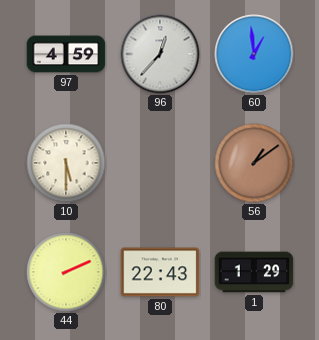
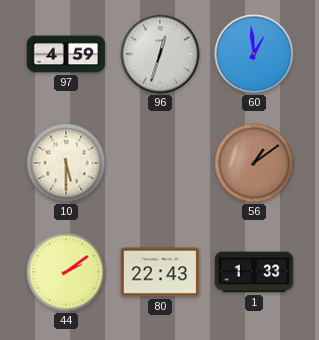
96: 12:37 -> 12:33
44: 2:11 -> 2:09
1: 1:29 -> 1:33
